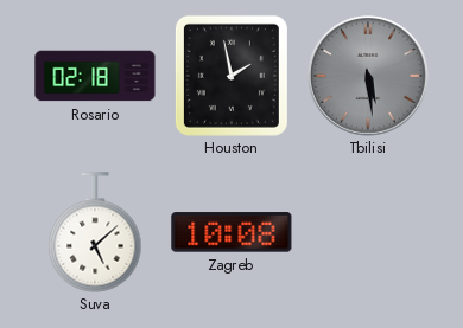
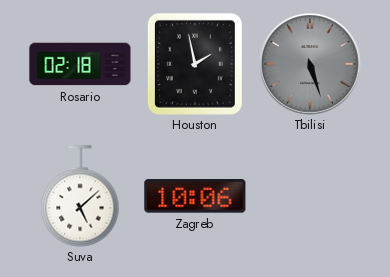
Tbilisi: 5:29 -> 5:27
Zagreb: 10:08 -> 10:06
